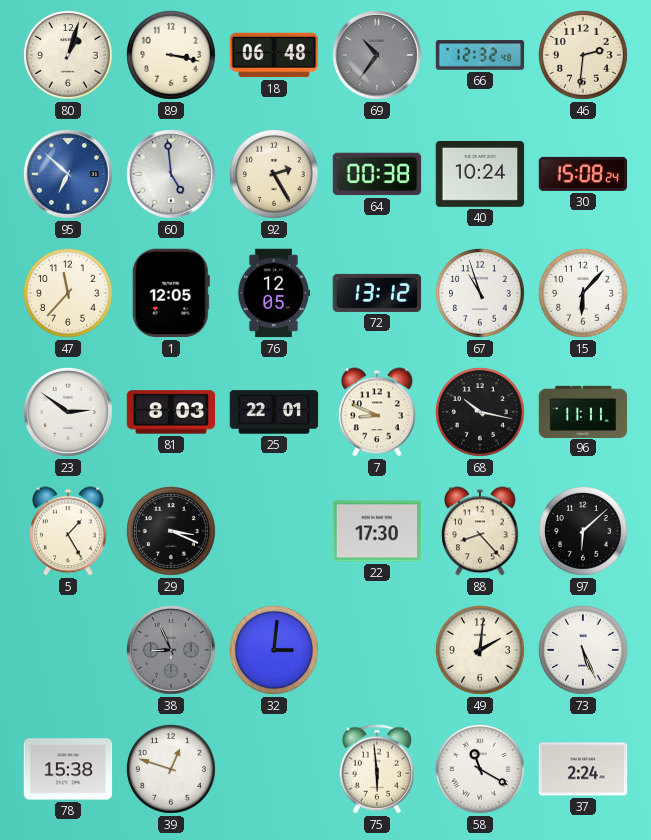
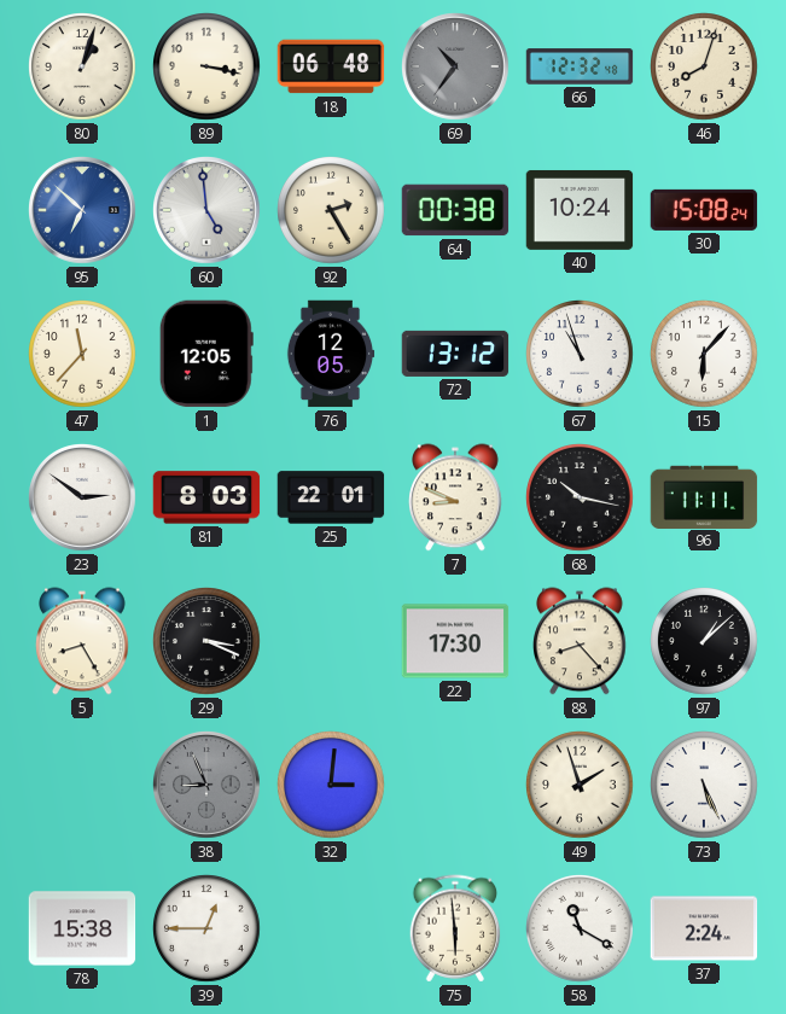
46: 2:31 -> 8:03
5: 1:25 -> 8:25
97: 6:08 -> 1:08
49: 2:01 -> 1:57
39: 12:48 -> 12:45
